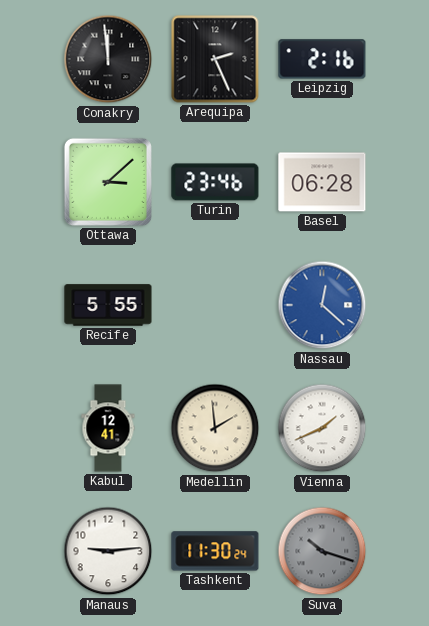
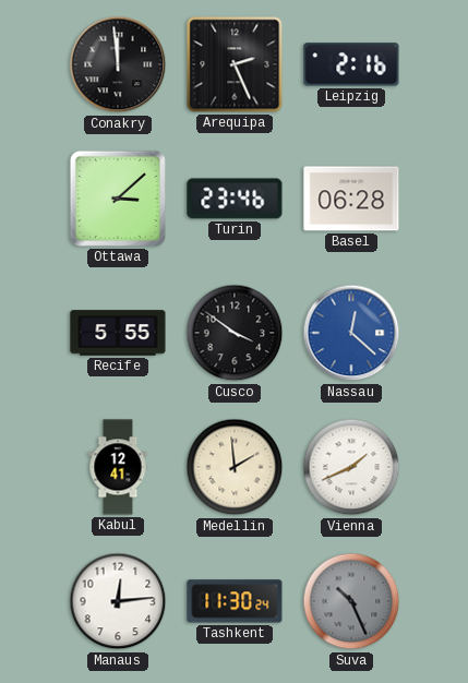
Cusco: none -> 3:51
Manaus: 9:14 -> 12:14
Suva: 10:18 -> 10:26
